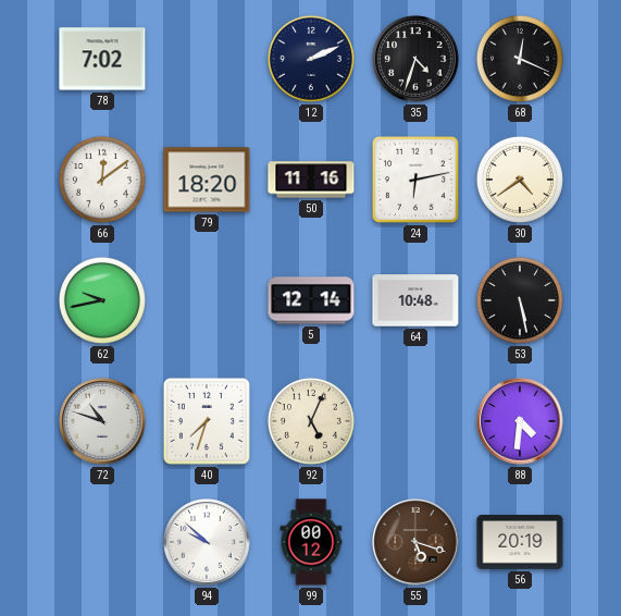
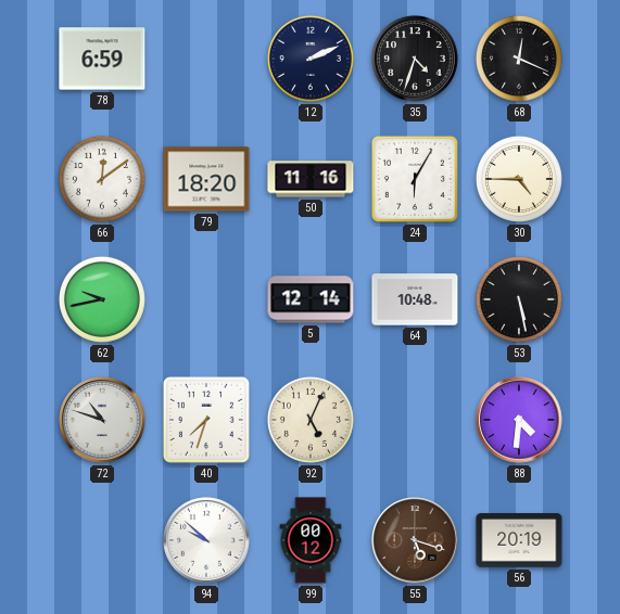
78: 7:02 -> 6:59
24: 6:13 -> 6:05
30: 4:39 -> 4:45
